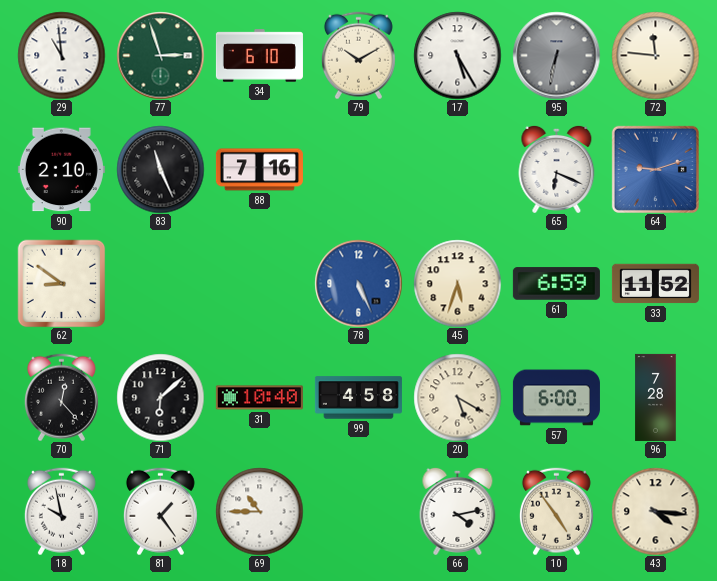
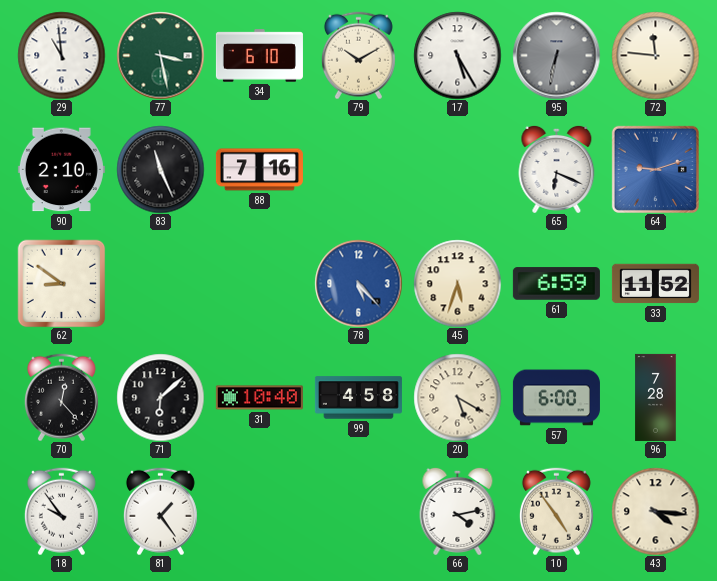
77: 2:57 -> 3:28
78: 5:26 -> 5:23
18: 9:58 -> 9:54
69: 10:45 -> none
